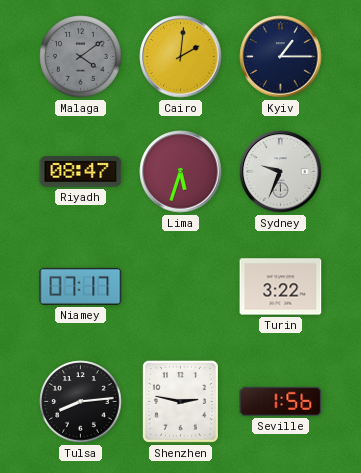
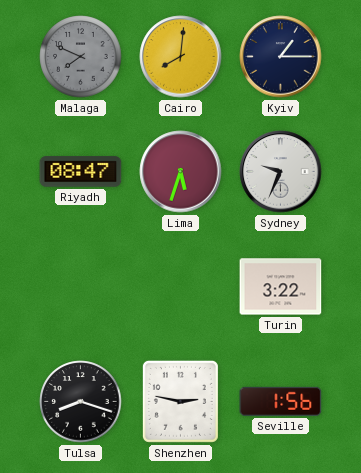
Malaga: 4:09 -> 7:49
Cairo: 2:01 -> 8:01
Niamey: 07:17 -> none
Tulsa: 8:14 -> 8:18
